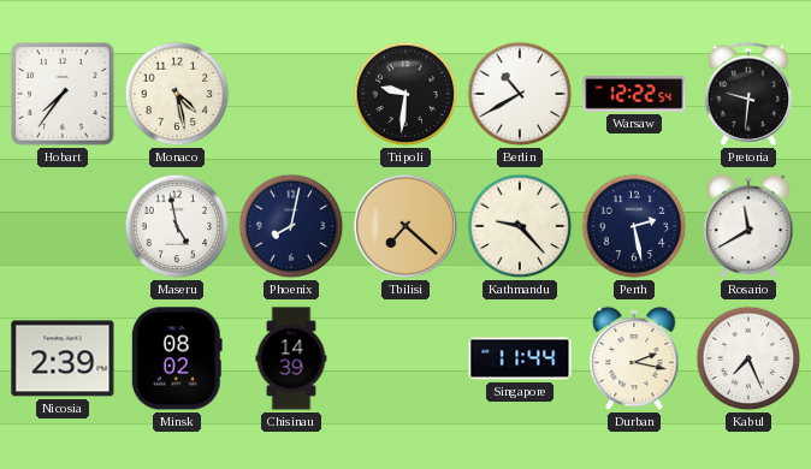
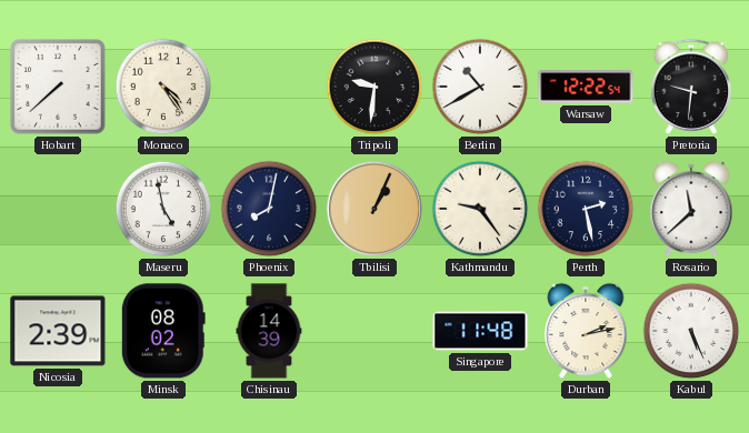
Hobart: 7:36 -> 7:38
Monaco: 4:28 -> 4:24
Tbilisi: 7:22 -> 1:04
Kathmandu: 9:23 -> 9:24
Rosario: 11:40 -> 11:38
Singapore: 11:44 -> 11:48
Durban: 2:17 -> 2:13
Kabul: 7:26 -> 5:26
